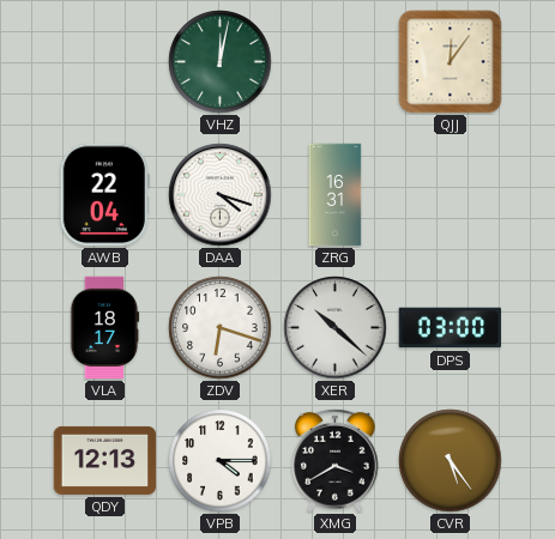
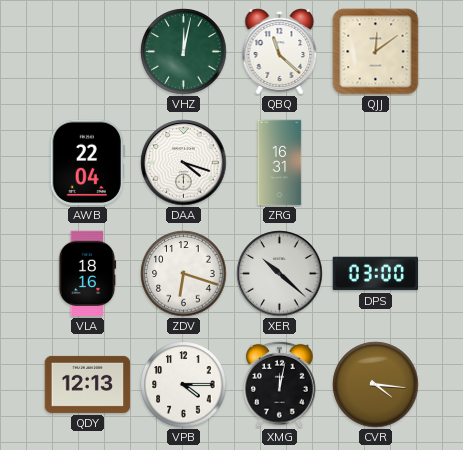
QBQ: none -> 11:22
QJJ: 12:06 -> 12:09
VLA: 18:17 -> 18:16
XMG: 3:40 -> 12:02
CVR: 5:24 -> 4:16
